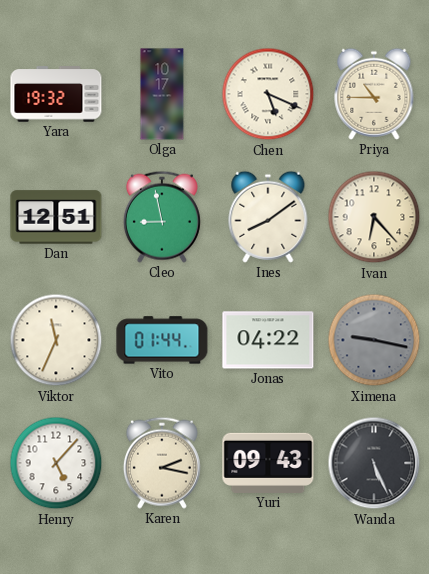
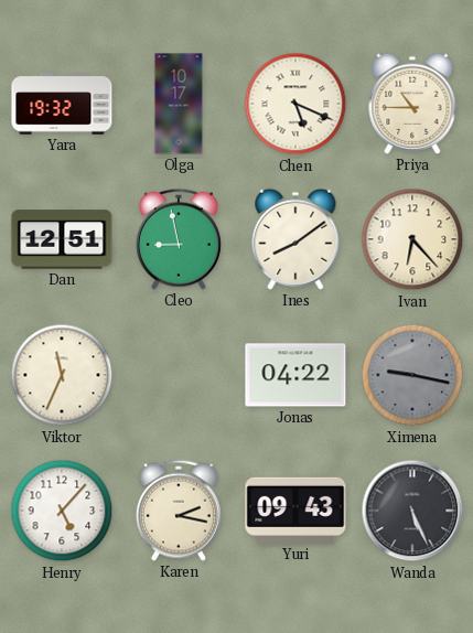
Vito: 01:44 -> none
